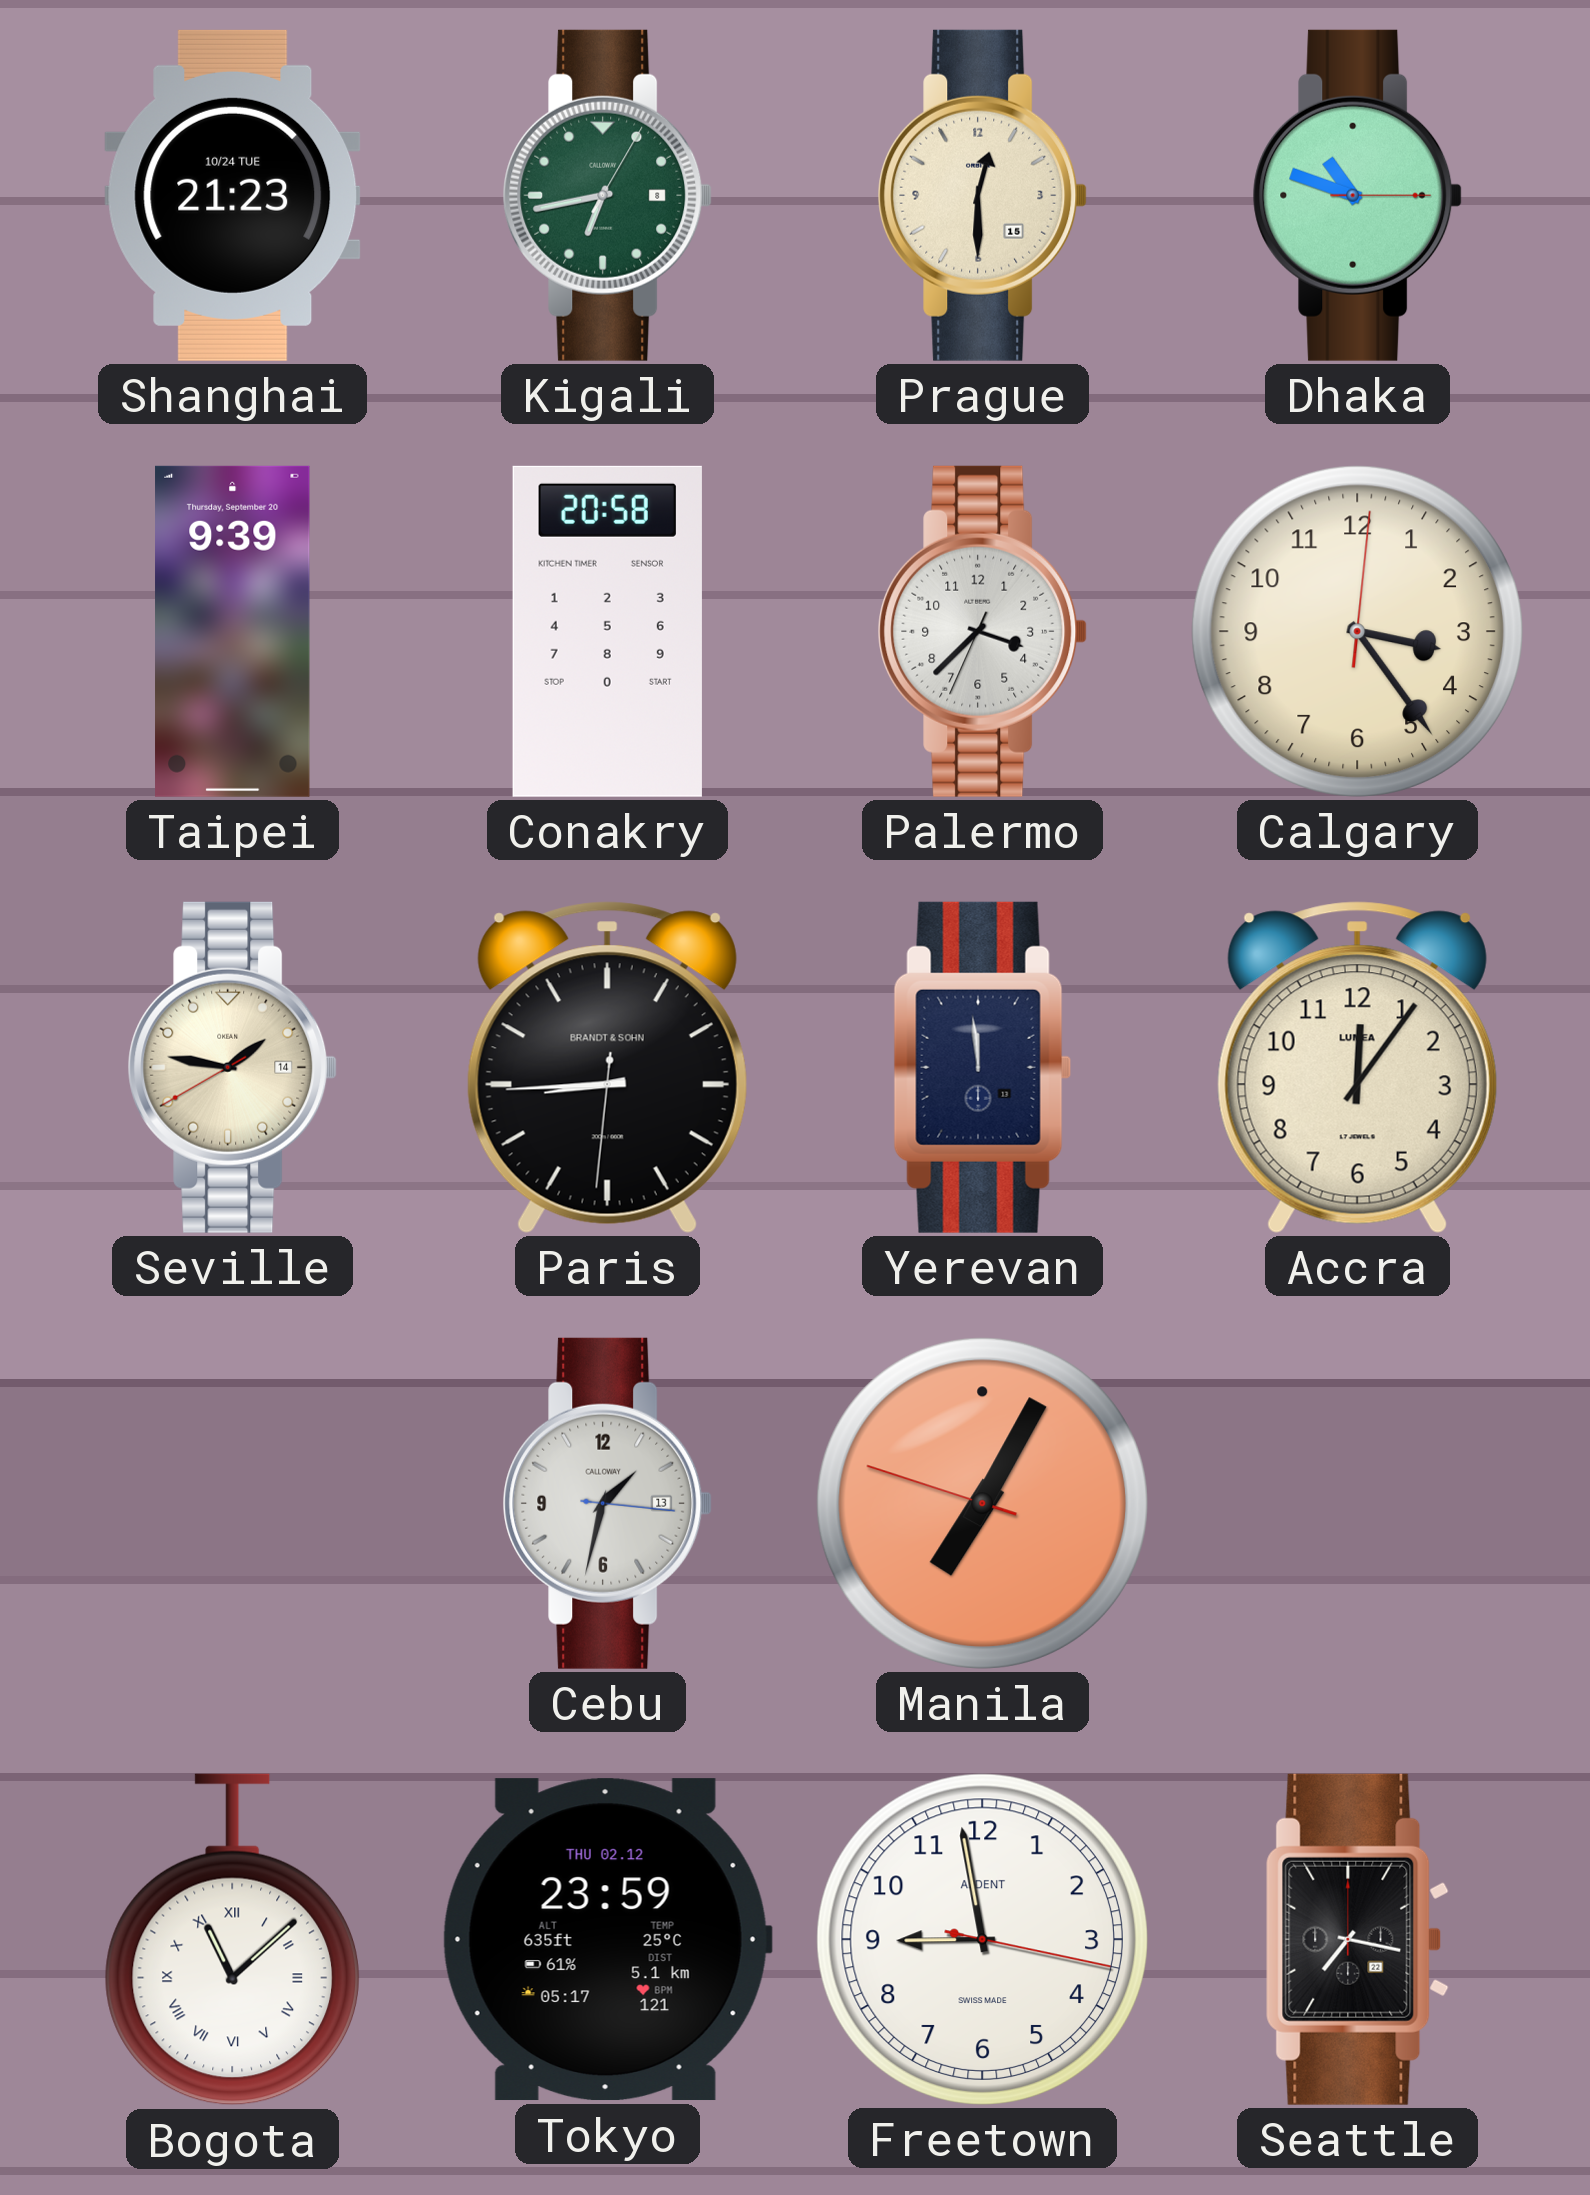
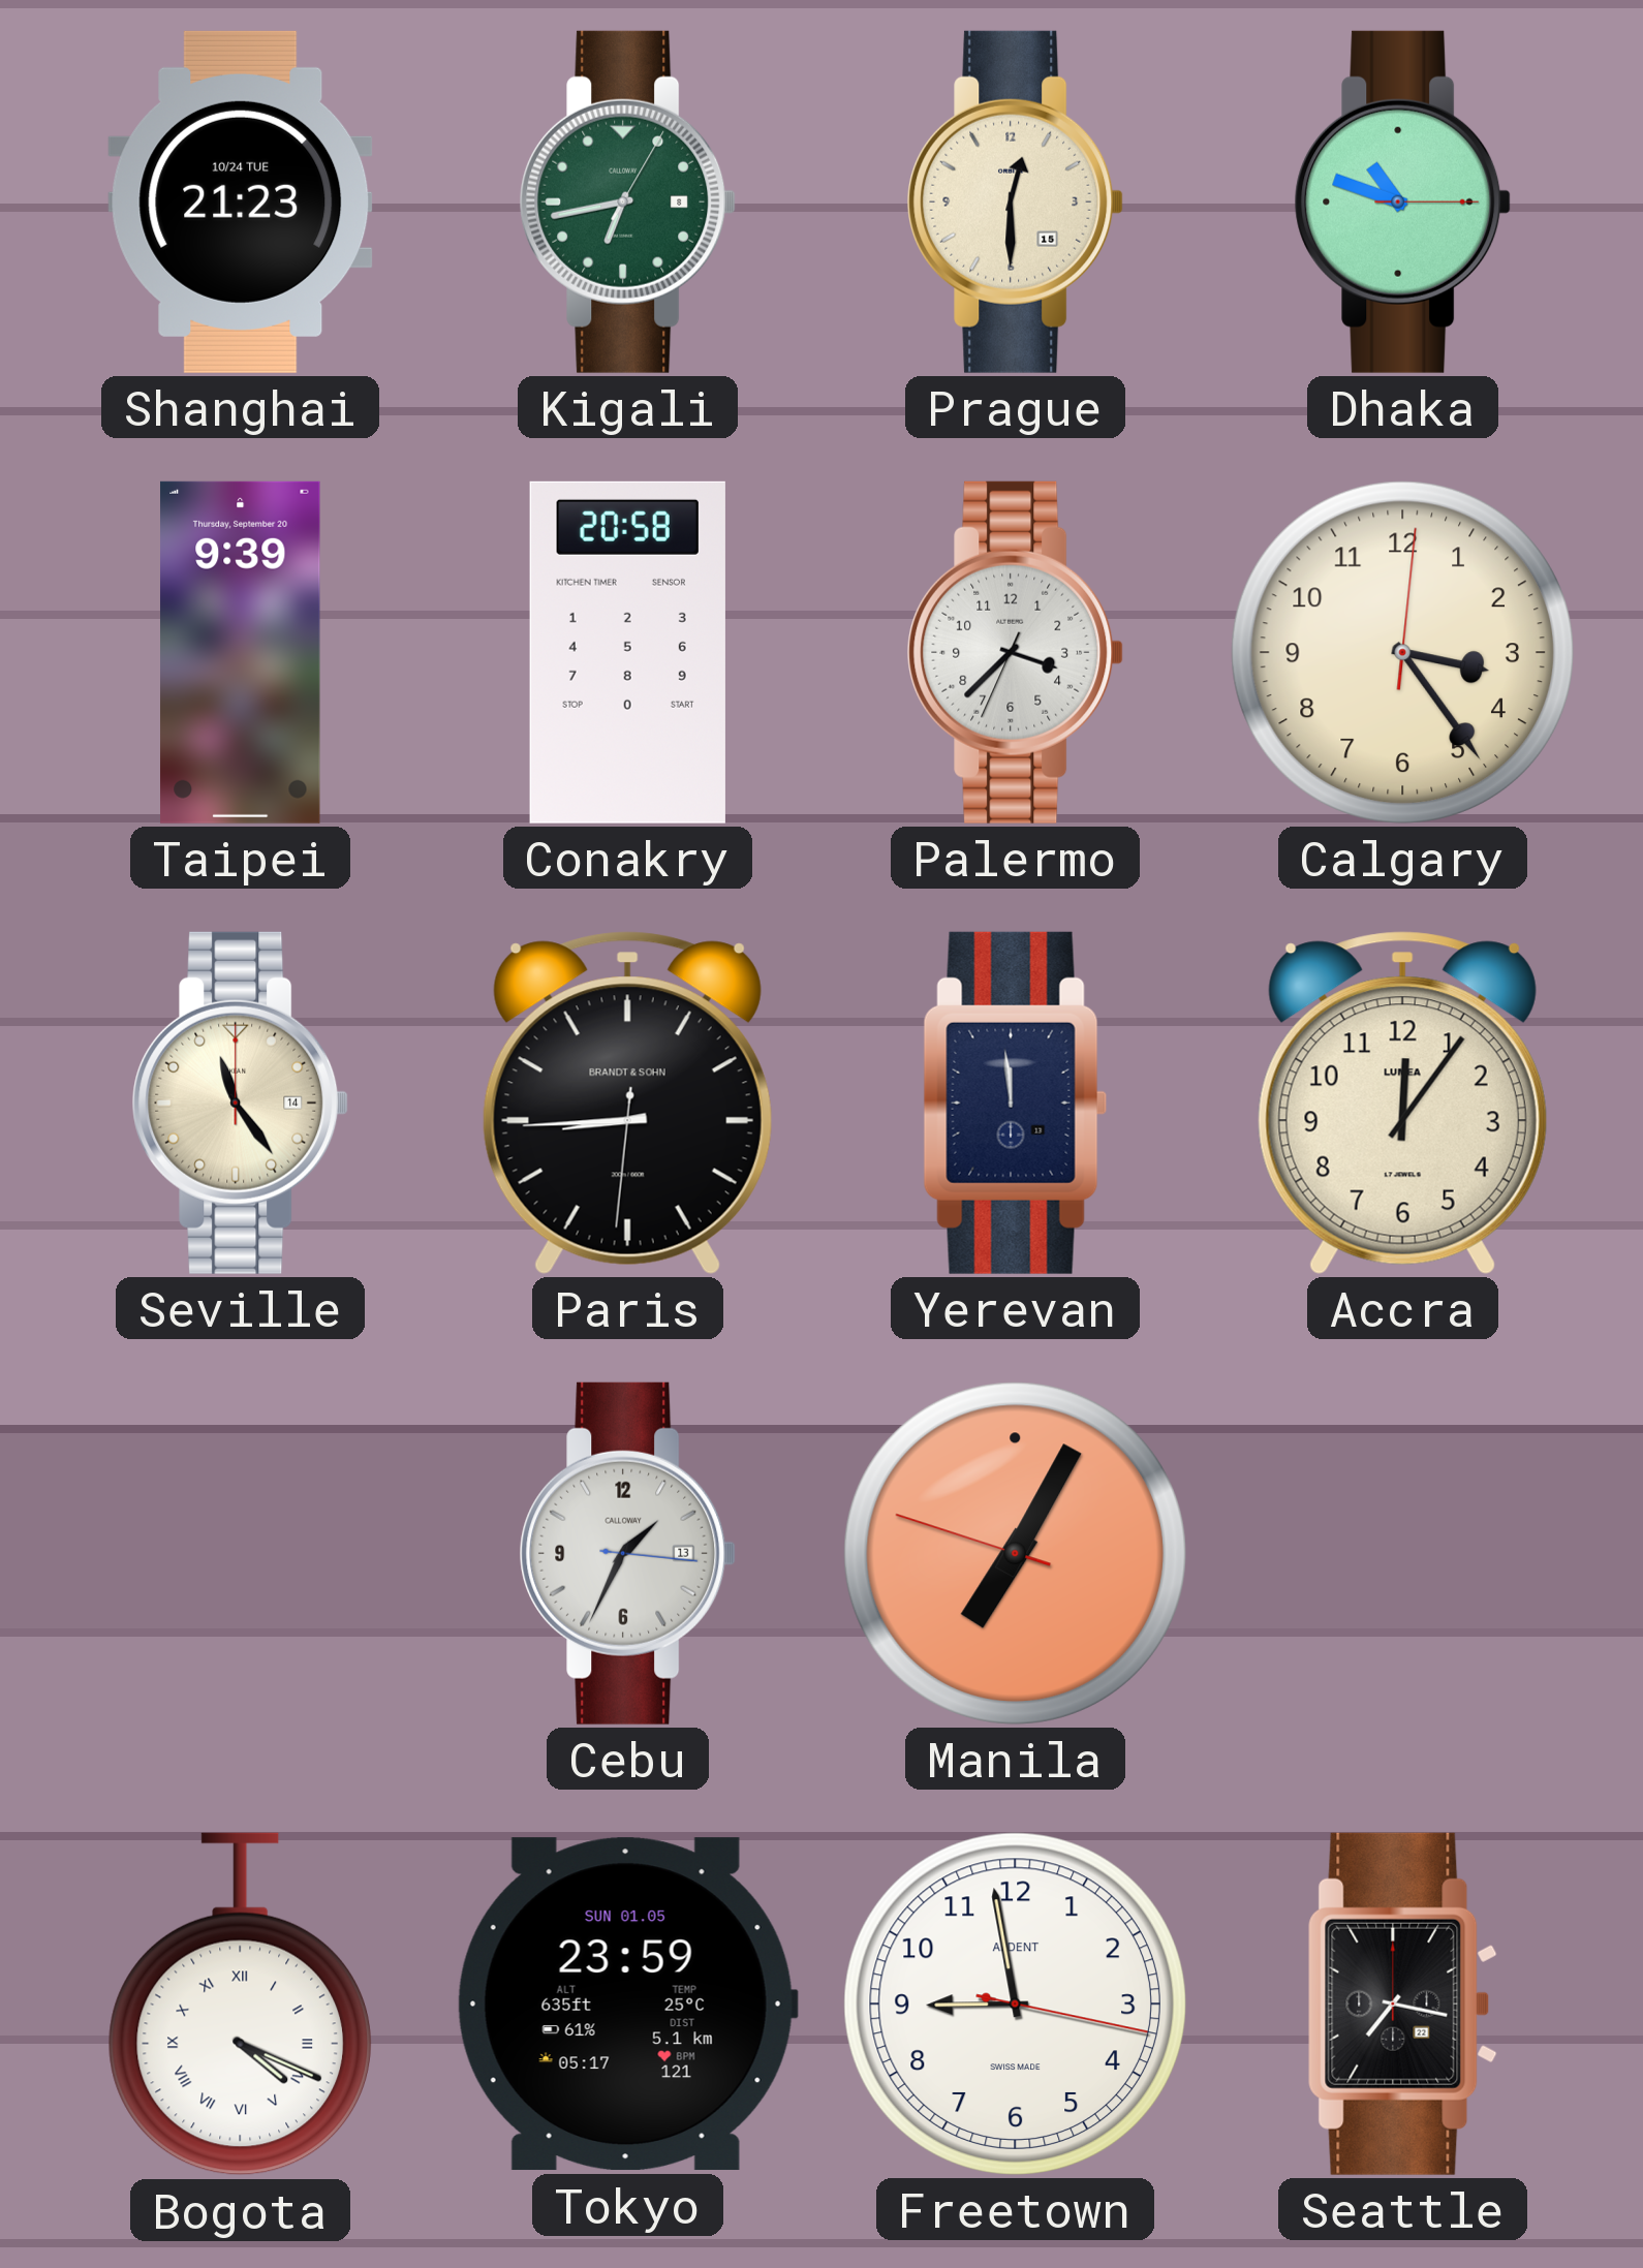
Seville: 1:46 -> 11:24
Cebu: 1:32 -> 1:34
Bogota: 11:08 -> 4:19
Tokyo date: THU 02.12 -> SUN 01.05
